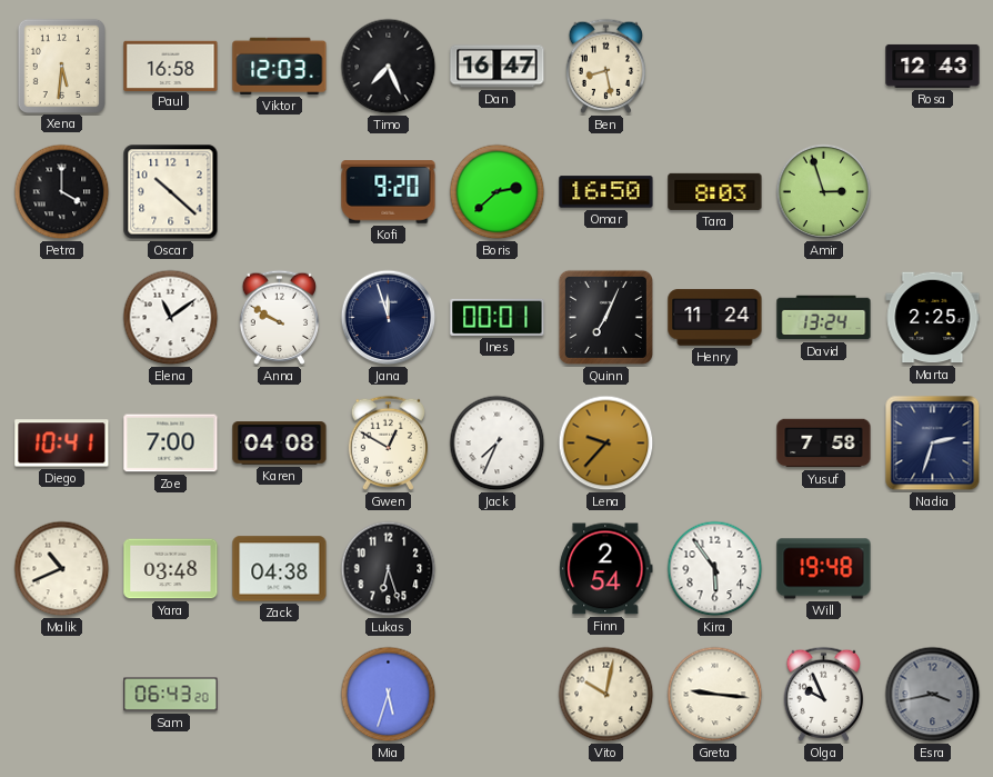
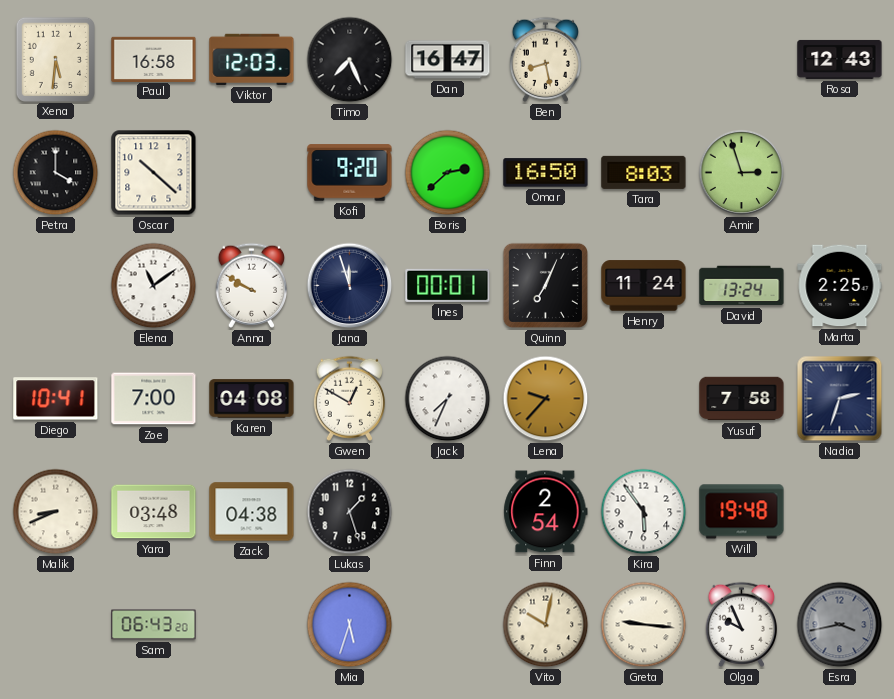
Malik: 10:41 -> 8:41
Lukas: 6:27 -> 1:27
